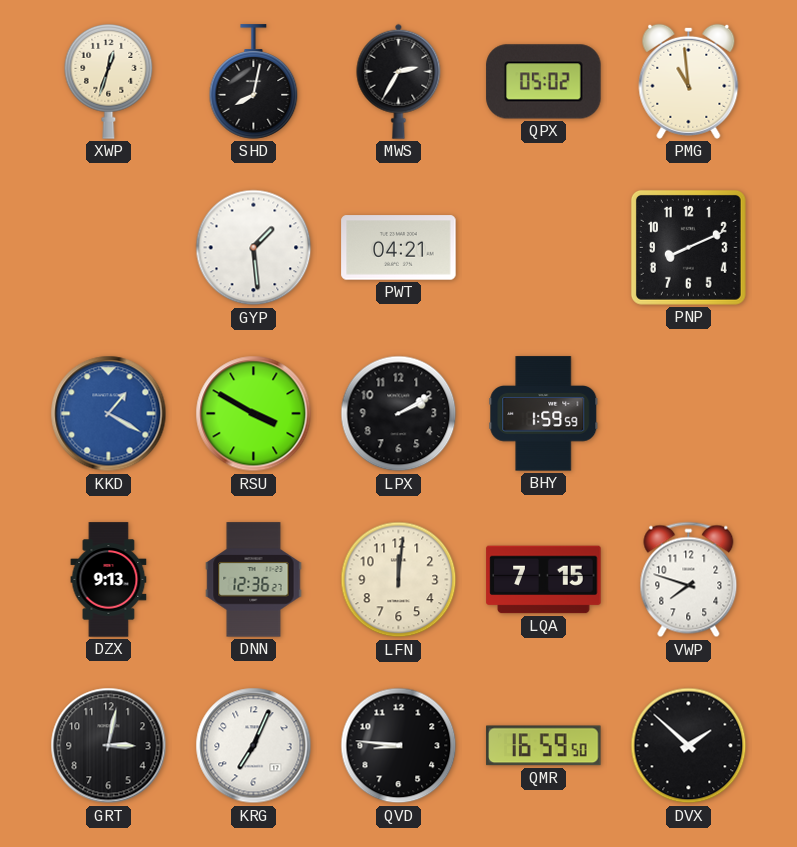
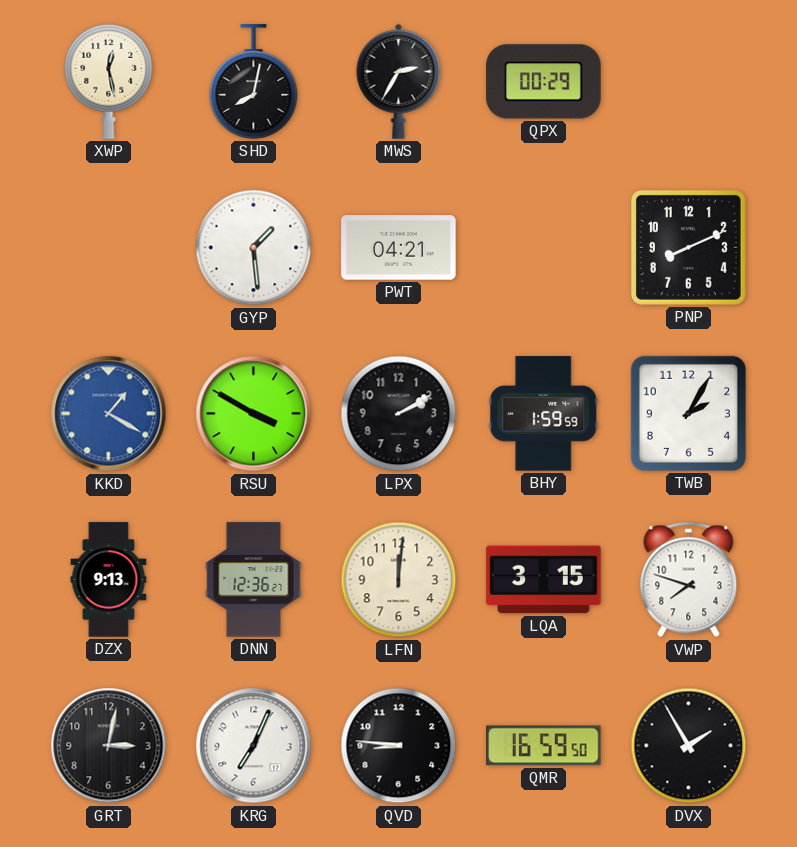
XWP: 12:33 -> 12:28
QPX: 05:02 -> 00:29
PMG: 10:59 -> none
TWB: none -> 2:05
LQA: 7:15 -> 3:15
DVX: 1:52 -> 1:55
